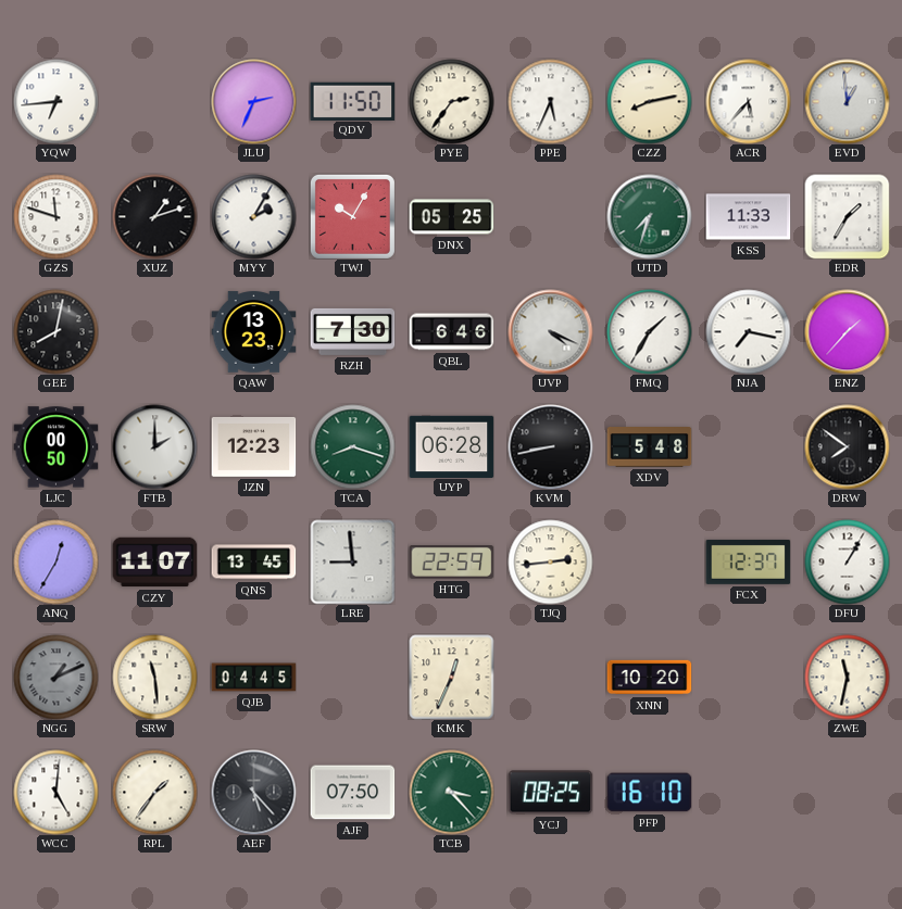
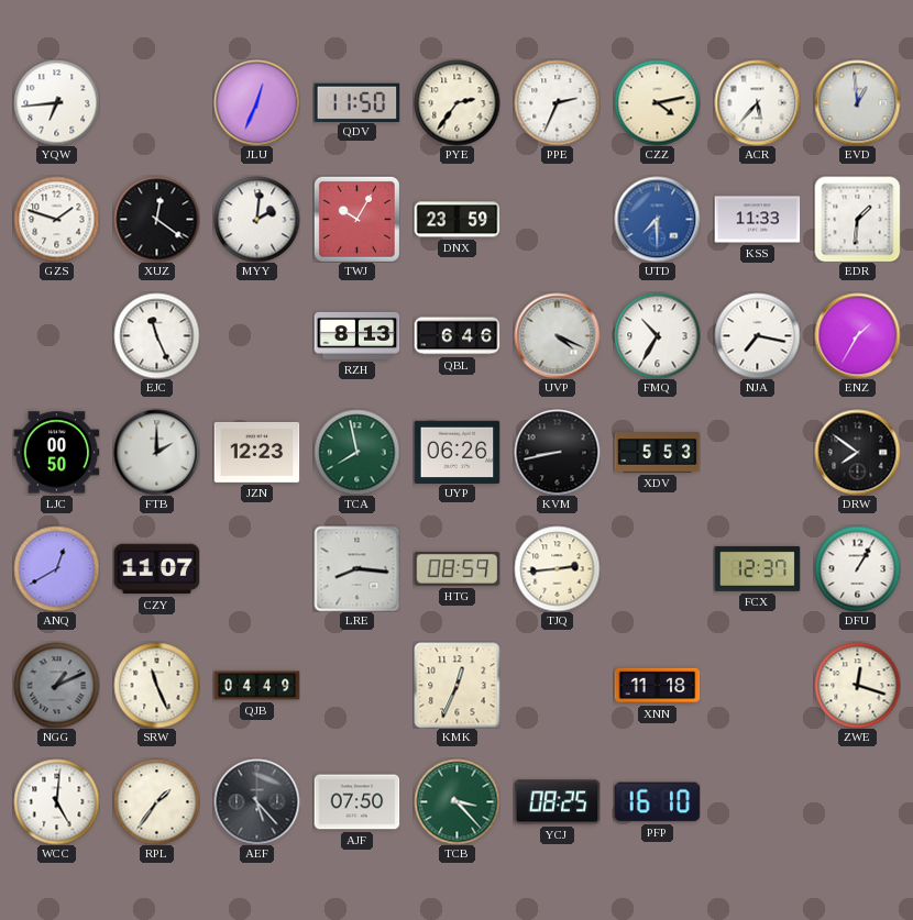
JLU: 2:34 -> 12:34
PPE: 5:34 -> 2:34
CZZ: 8:13 -> 4:13
GZS: 11:48 -> 1:48
XUZ: 1:12 -> 12:21
MYY: 2:05 -> 2:01
DNX: 05:25 -> 23:59
UTD: 7:33 -> 7:30
UTD dial: green -> blue
EDR: 1:35 -> 1:31
GEE: 8:02 -> none
EJC: none -> 11:26
QAW: 13:23 -> none
RZH: 7:30 -> 8:13
FMQ: 1:35 -> 10:35
ENZ: 1:37 -> 1:35
TCA: 8:18 -> 7:58
UYP: 06:28 -> 06:26
XDV: 5:48 -> 5:53
ANQ: 12:35 -> 12:40
QNS: 13:45 -> none
LRE: 8:59 -> 8:16
HTG: 22:59 -> 08:59
SRW: 11:29 -> 11:26
QJB: 04:45 -> 04:49
XNN: 10:20 -> 11:18
ZWE: 11:32 -> 12:18
